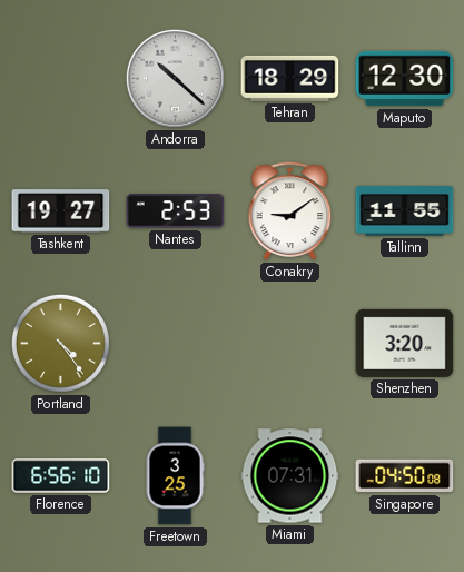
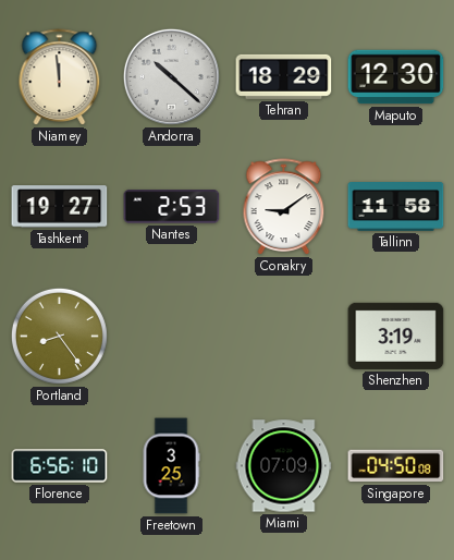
Niamey: none -> 11:59
Tallinn: 11:55 -> 11:58
Portland: 4:24 -> 8:24
Shenzhen: 3:20 -> 3:19
Miami: 07:31 -> 07:09
